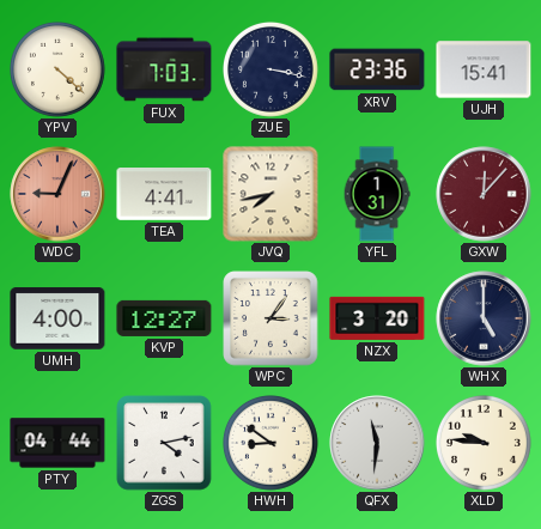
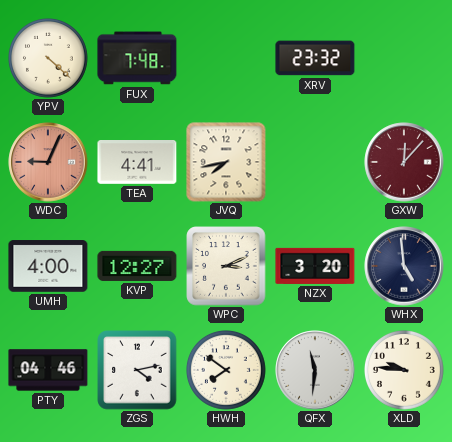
FUX: 7:03 -> 7:48
ZUE: 3:17 -> none
XRV: 23:36 -> 23:32
UJH: 15:41 -> none
YFL: 1:31 -> none
WPC: 3:06 -> 3:11
WHX: 5:00 -> 4:59
PTY: 04:44 -> 04:46
HWH: 8:51 -> 7:51
